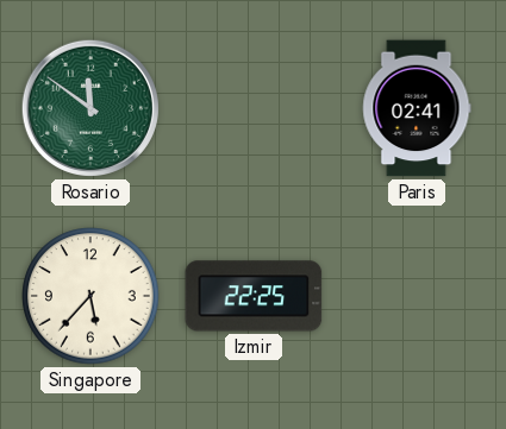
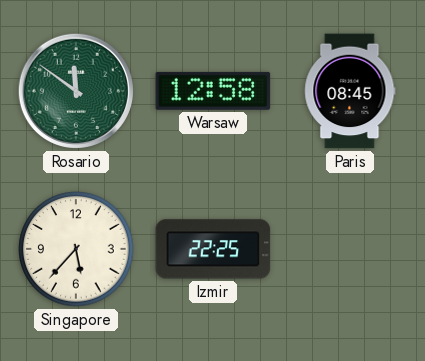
Warsaw: none -> 12:58
Paris: 02:41 -> 08:45
